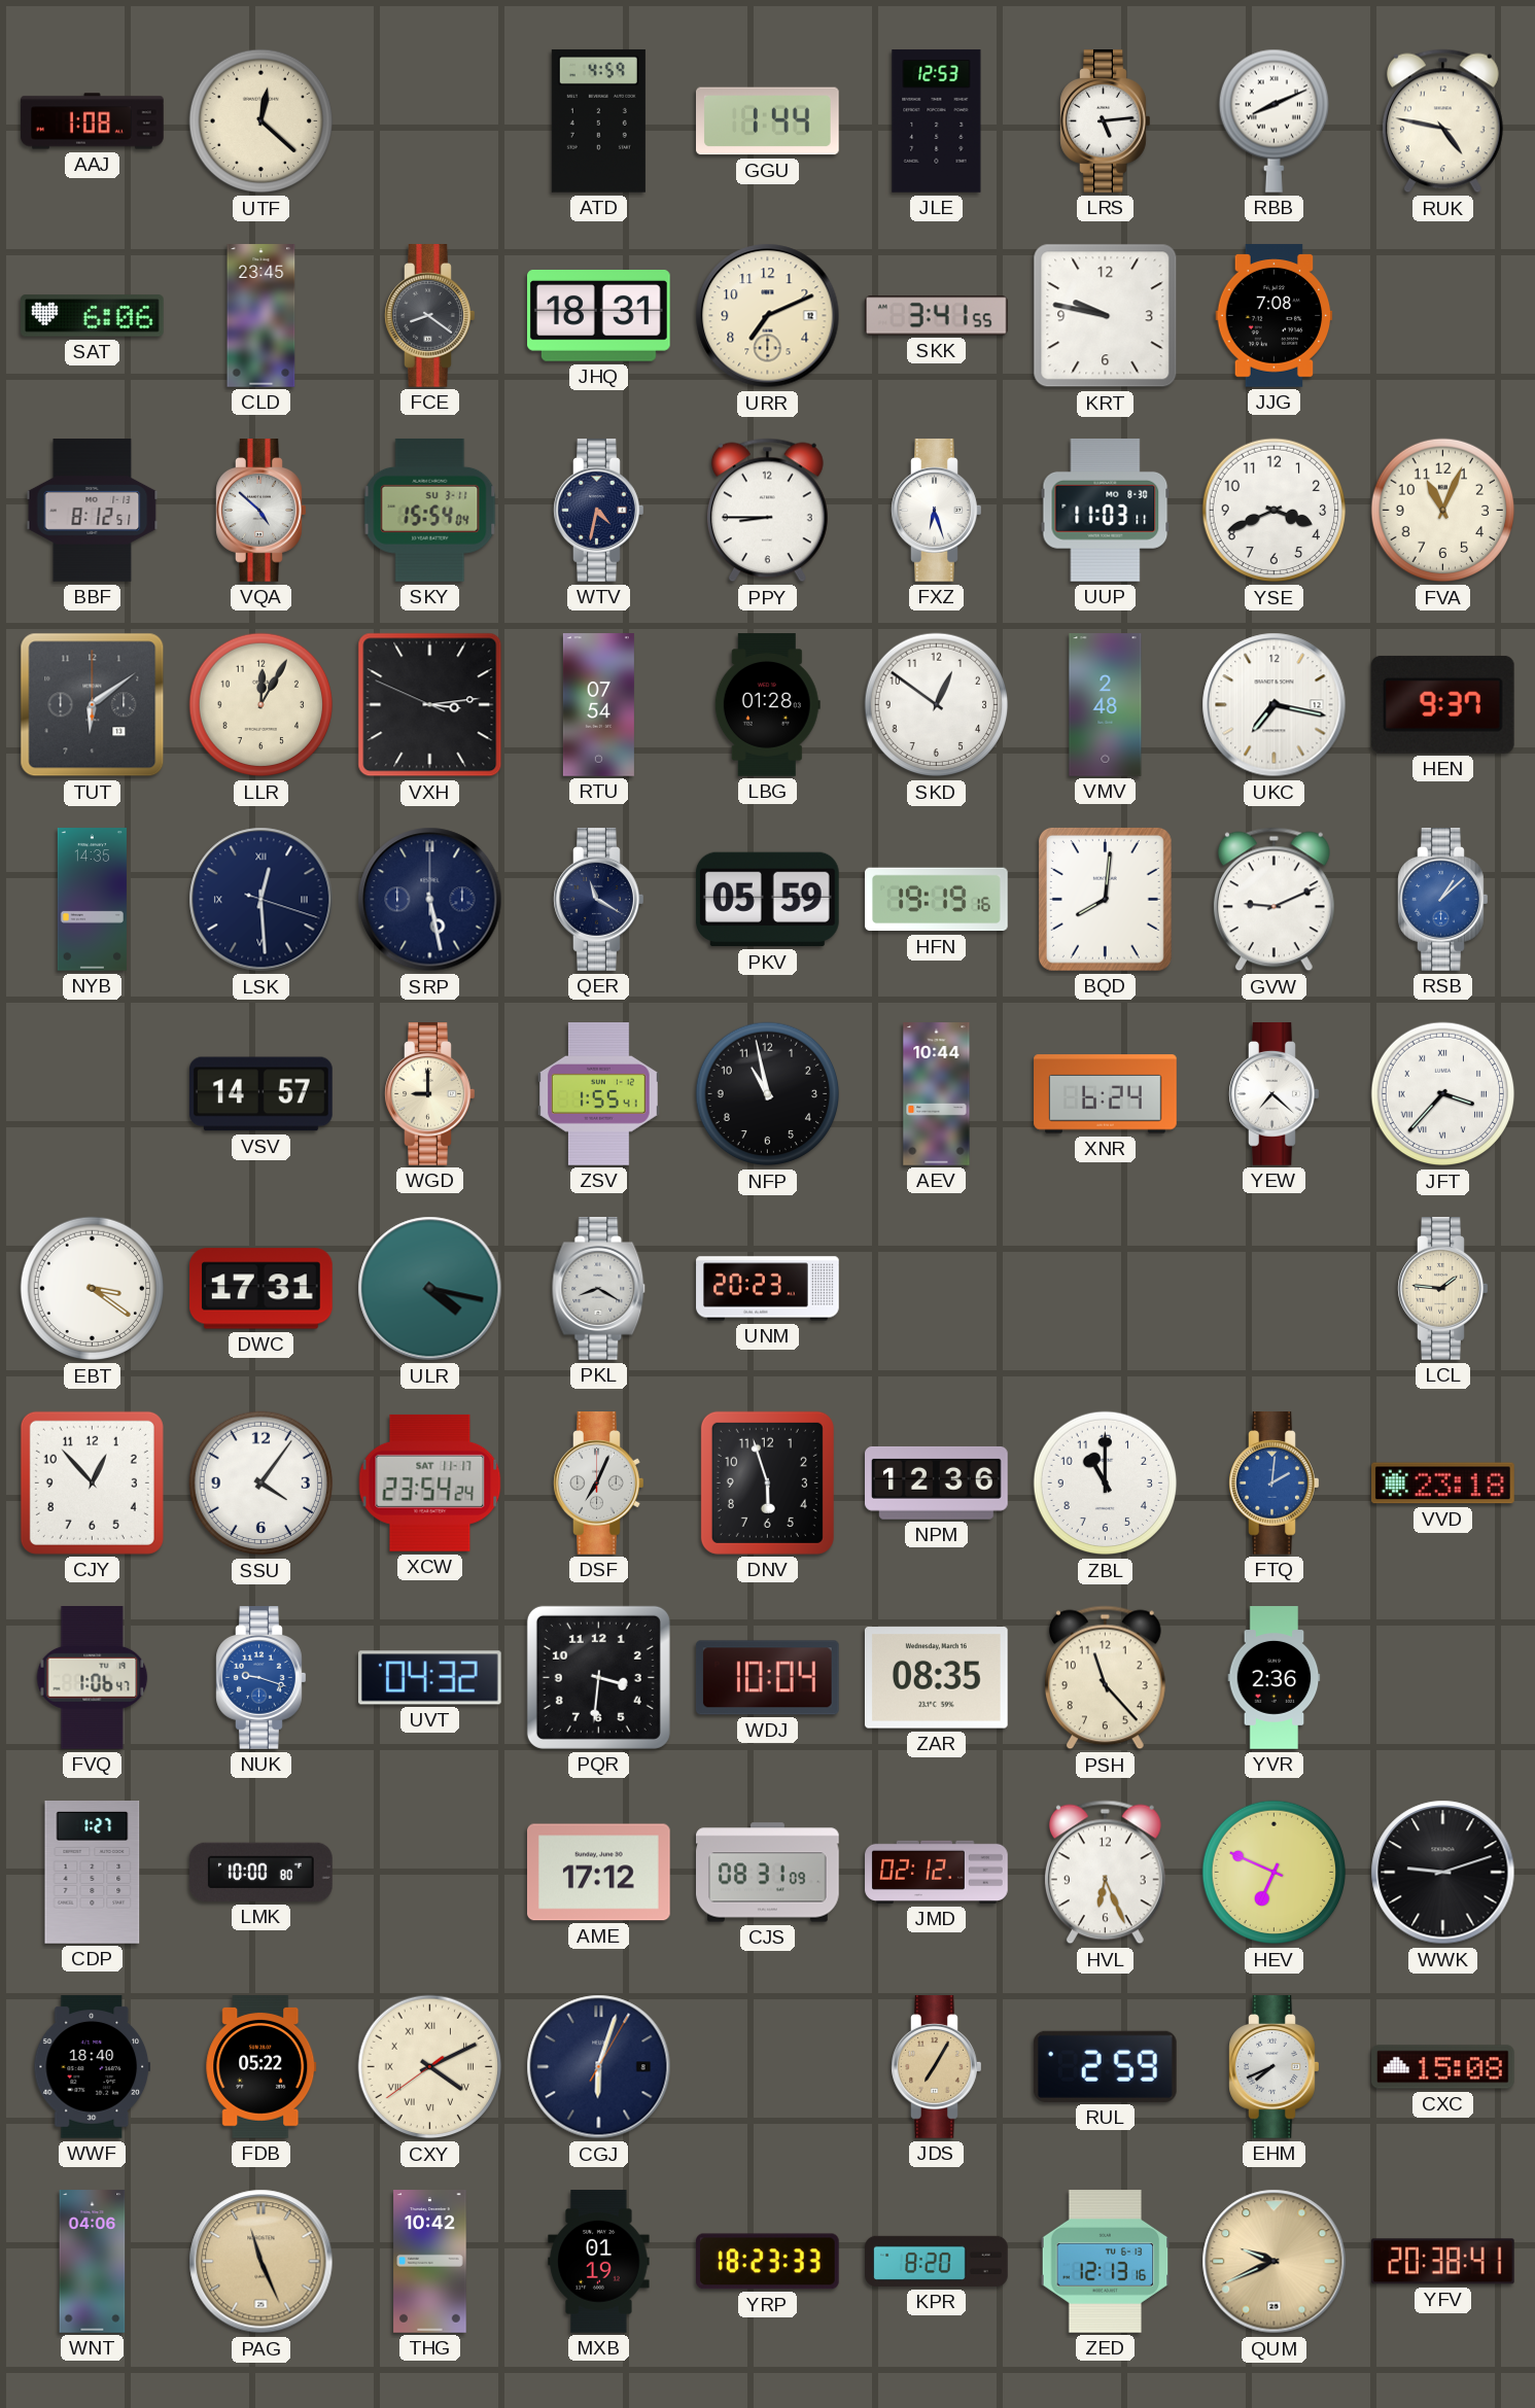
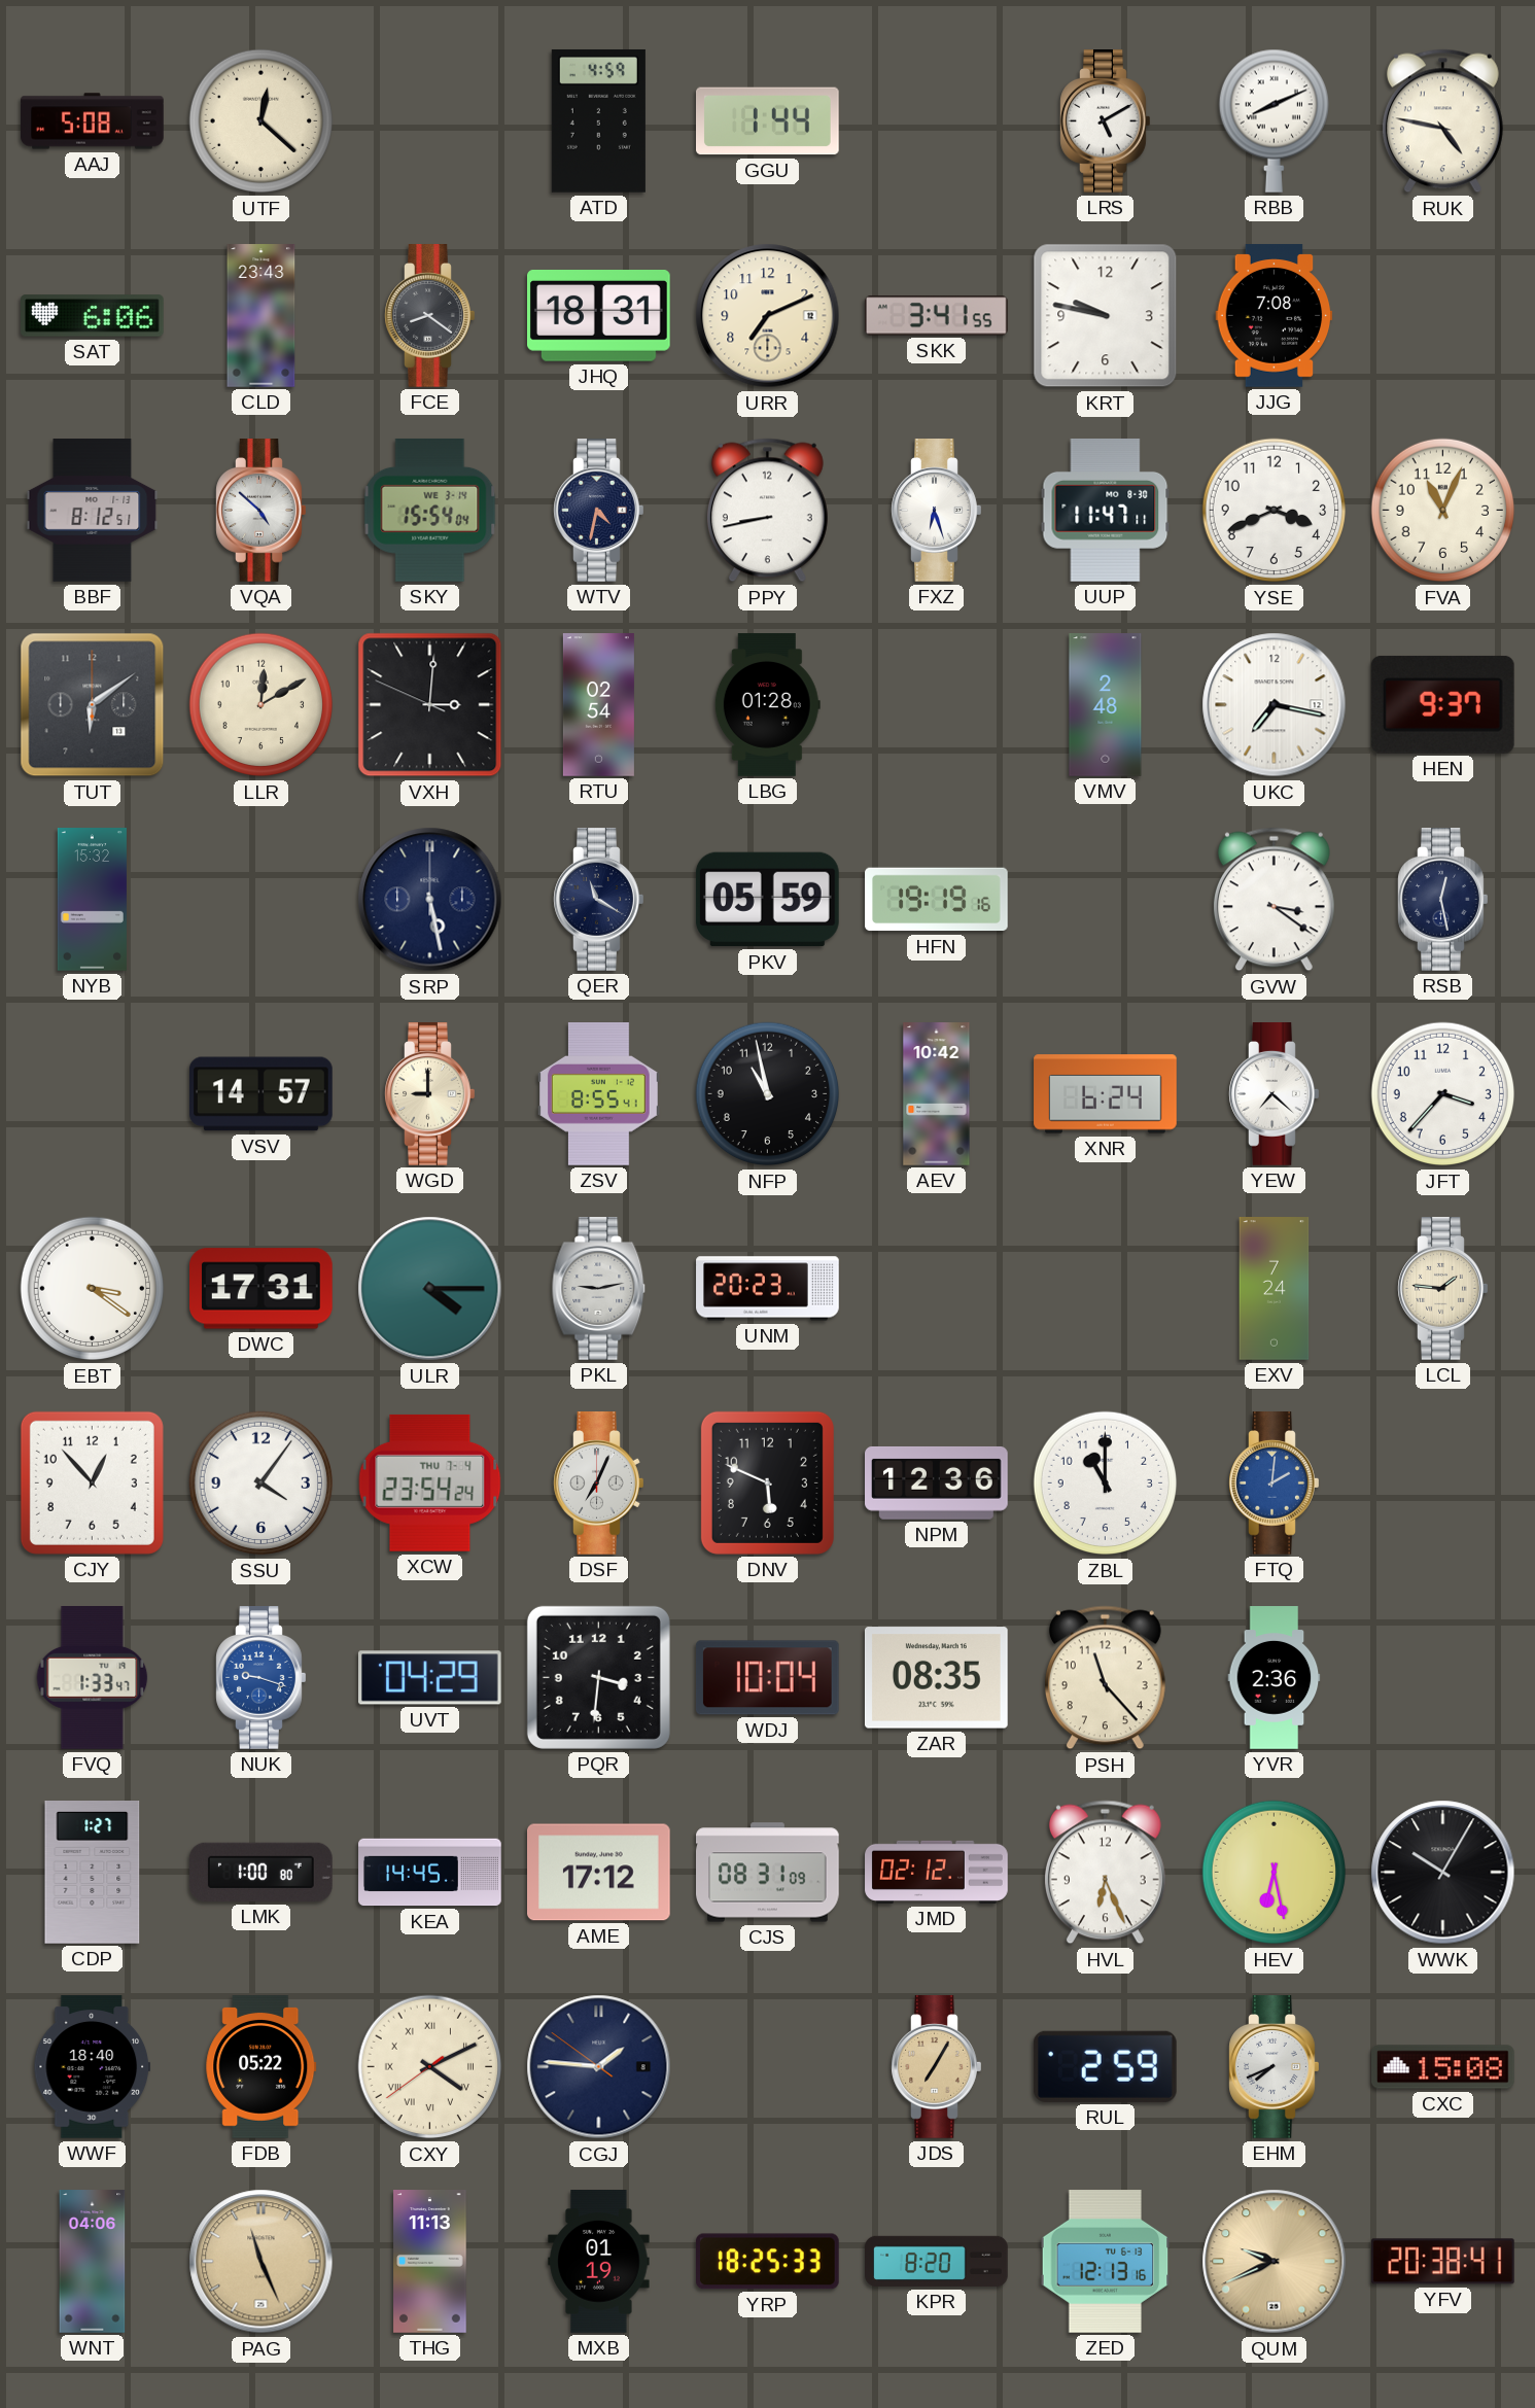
AAJ: 1:08 -> 5:08
JLE: 12:53 -> none
LRS: 5:14 -> 5:10
CLD: 23:45 -> 23:43
SKY date: SU 3-11 -> WE 3-14
PPY: 8:45 -> 8:43
UUP: 11:03 -> 11:47
LLR: 12:05 -> 12:10
VXH: 3:13 -> 3:00
RTU: 07:54 -> 02:54
SKD: 12:51 -> none
NYB: 14:35 -> 15:32
LSK: 12:29 -> none
BQD: 8:01 -> none
GVW: 9:11 -> 3:21
RSB: 1:08 -> 12:28
RSB dial: blue -> navy
ZSV: 1:55 -> 8:55
AEV: 10:44 -> 10:42
JFT numerals: Roman -> Arabic
ULR: 4:17 -> 4:15
PKL: 8:20 -> 9:13
EXV: none -> 7:24
XCW date: SAT 11-17 -> THU 7-4
DNV: 5:57 -> 5:49
VVD: 23:18 -> none
FVQ: 1:06 -> 1:33
UVT: 04:32 -> 04:29
LMK: 10:00 -> 1:00
KEA: none -> 14:45
HEV: 6:49 -> 6:28
WWK: 9:12 -> 10:05
CGJ: 6:03 -> 1:45
THG: 10:42 -> 11:13
YRP: 18:23 -> 18:25
